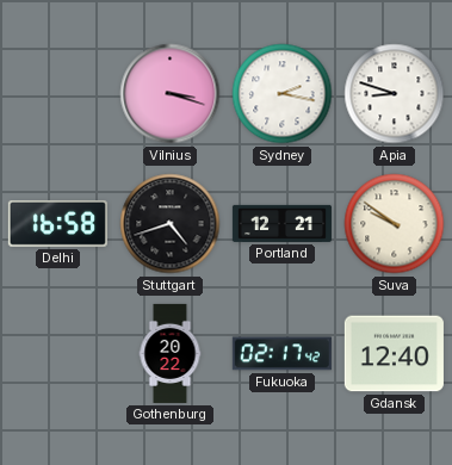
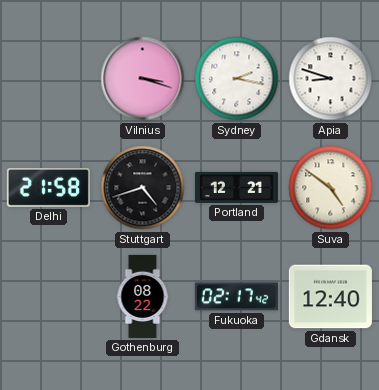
Delhi: 16:58 -> 21:58
Suva: 9:51 -> 4:51
Gothenburg: 20:22 -> 08:22
